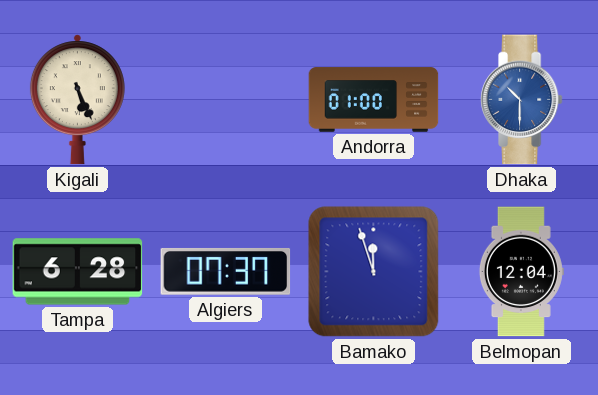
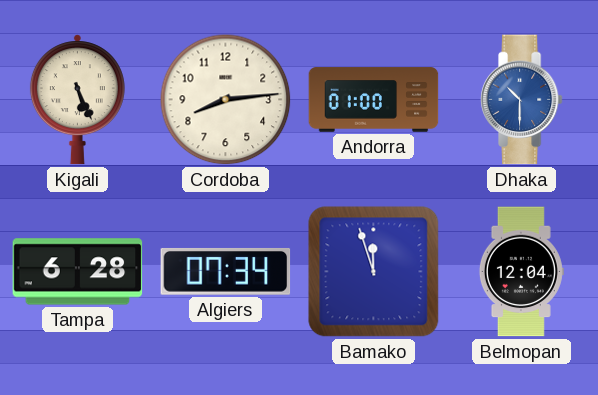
Cordoba: none -> 8:14
Algiers: 07:37 -> 07:34
